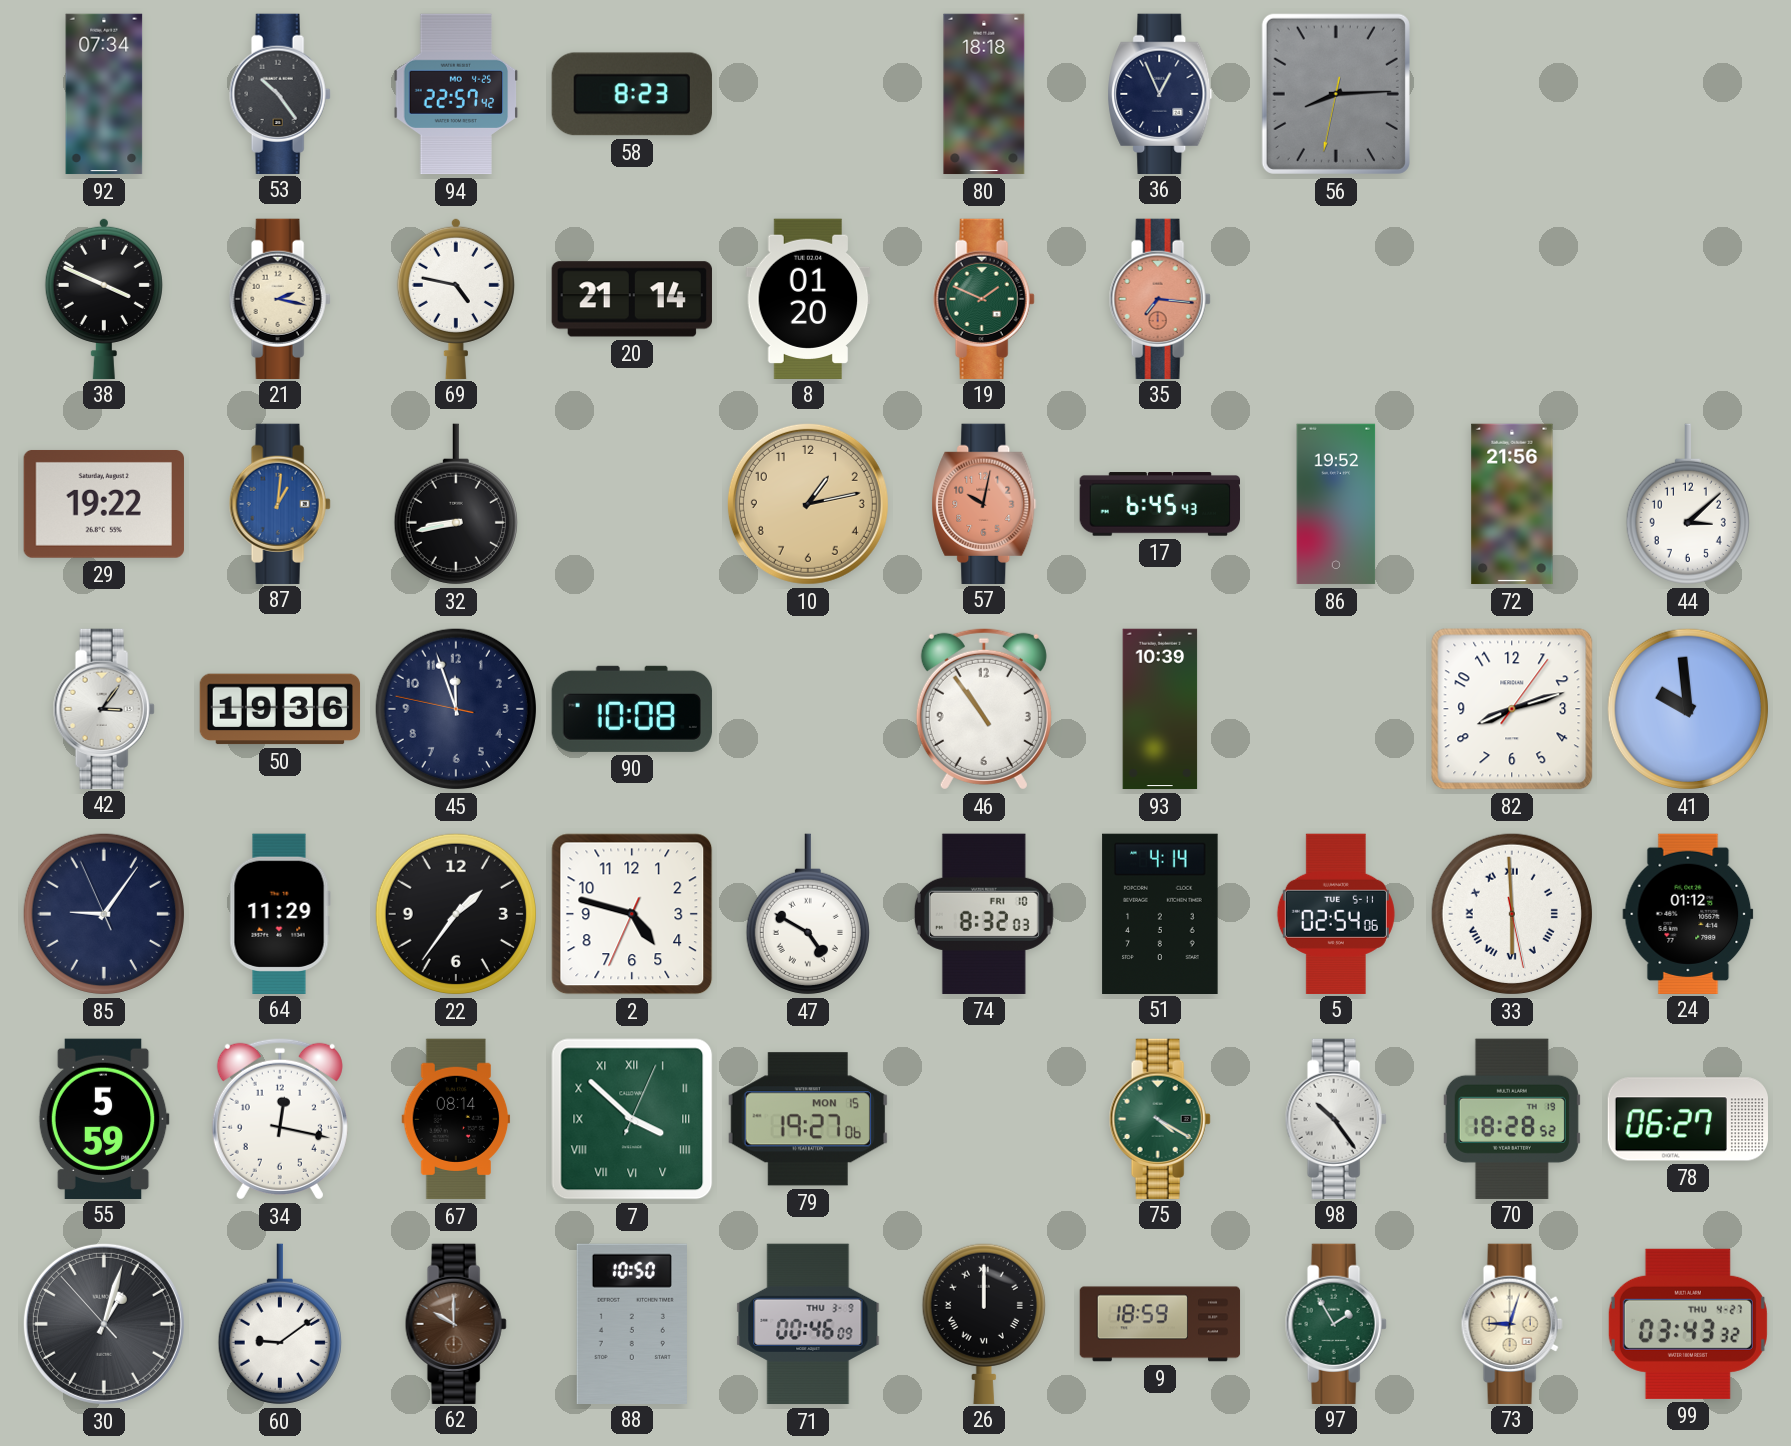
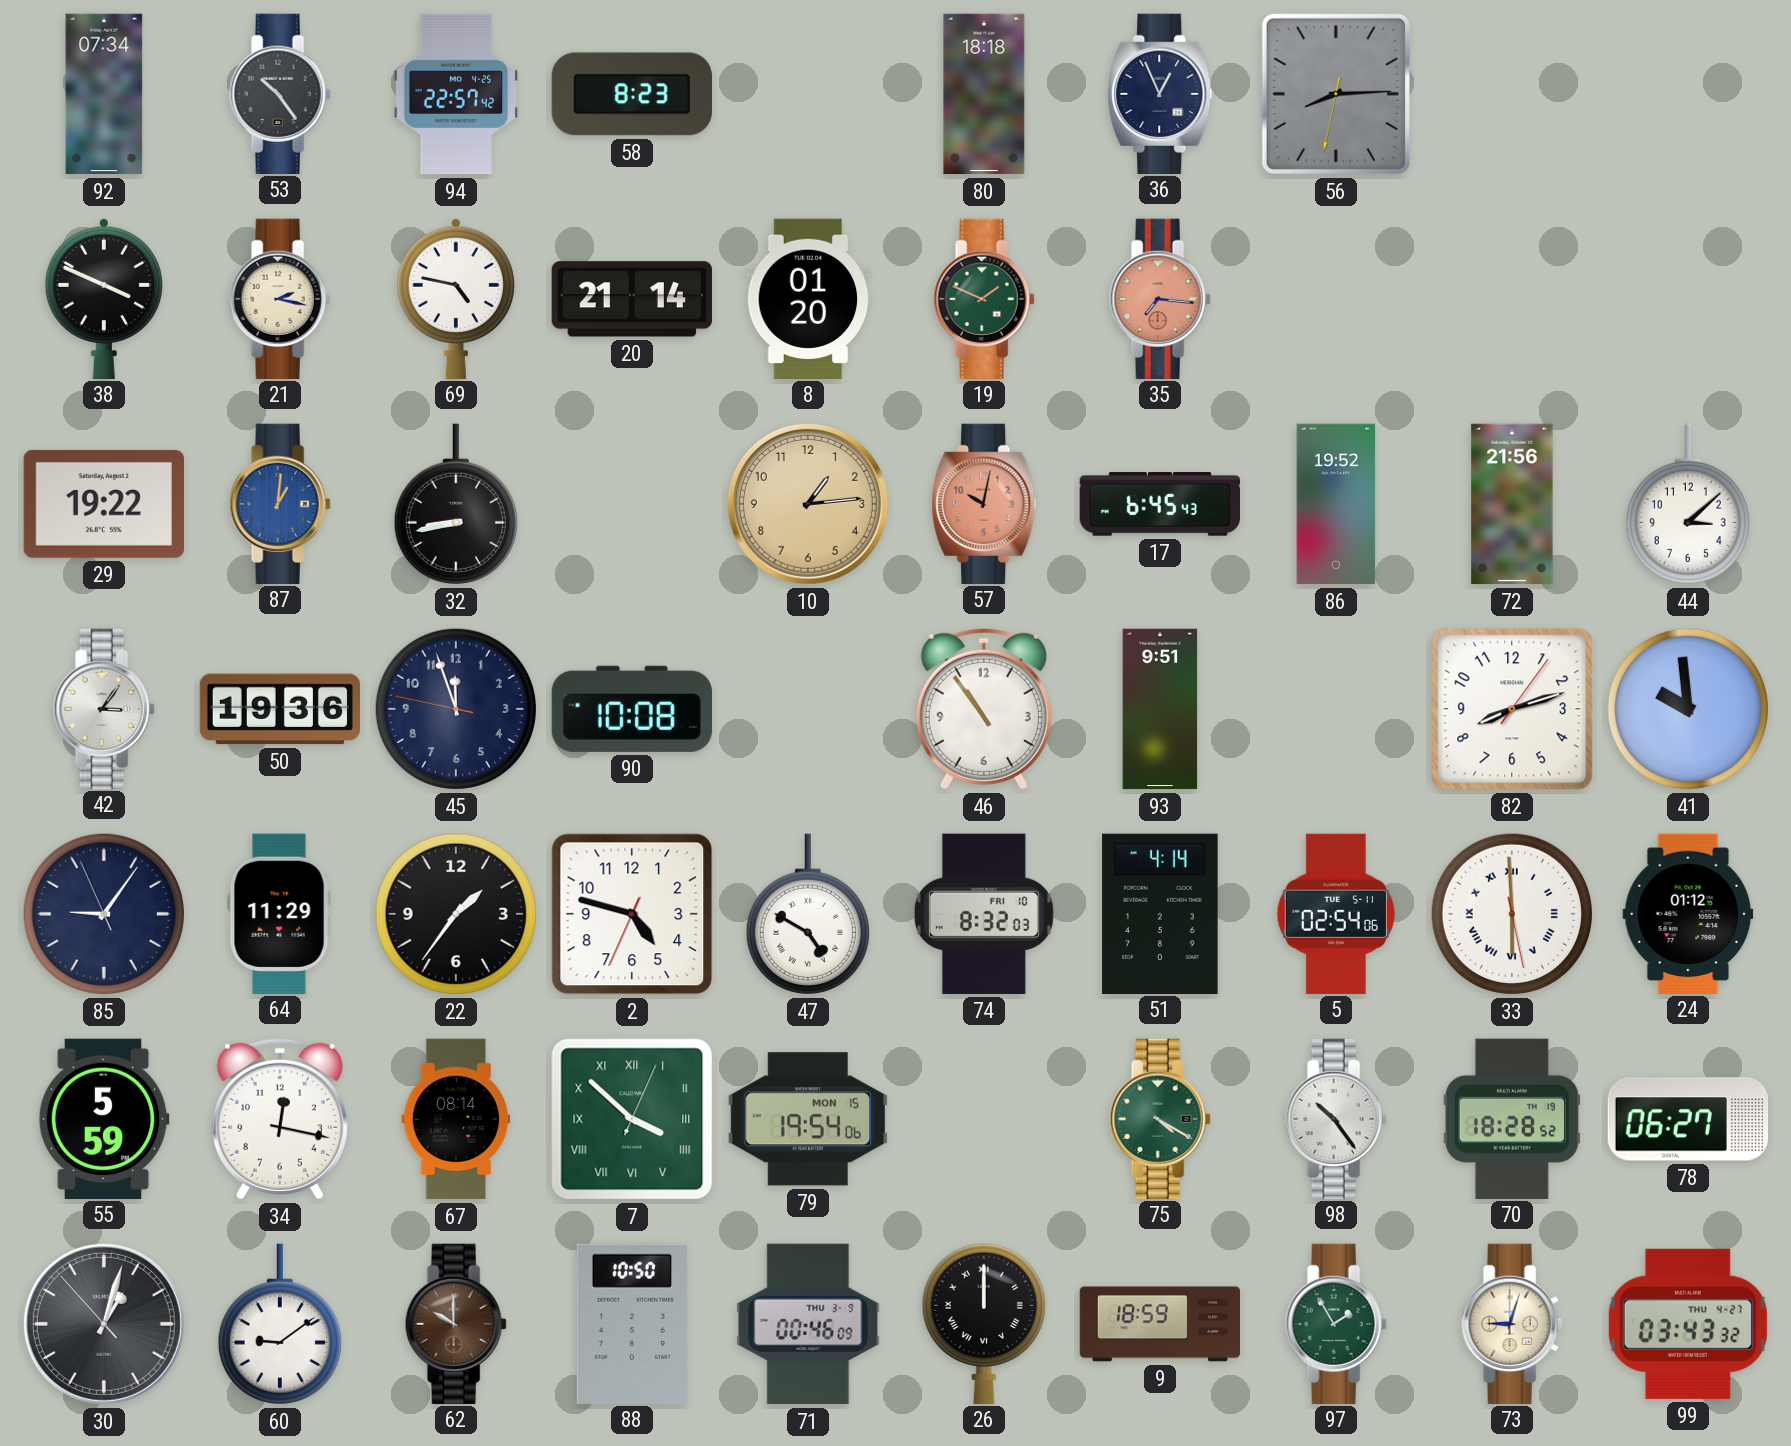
10: 1:13 -> 1:14
93: 10:39 -> 9:51
79: 19:27 -> 19:54
